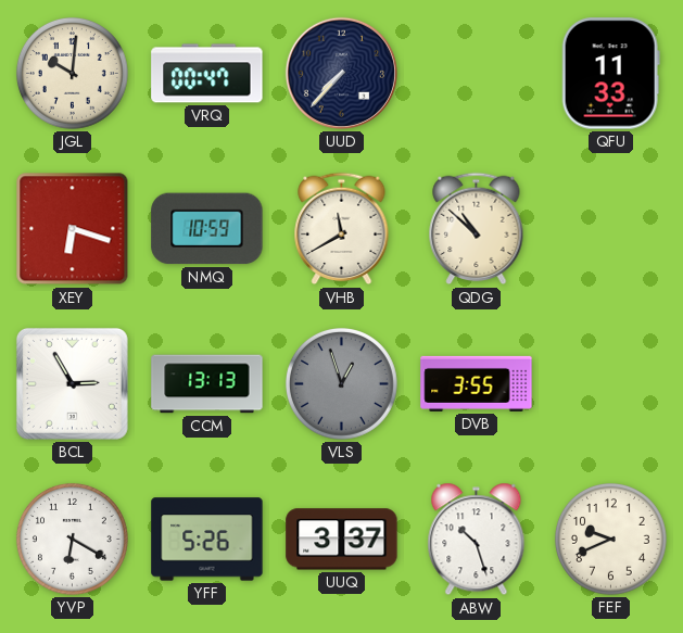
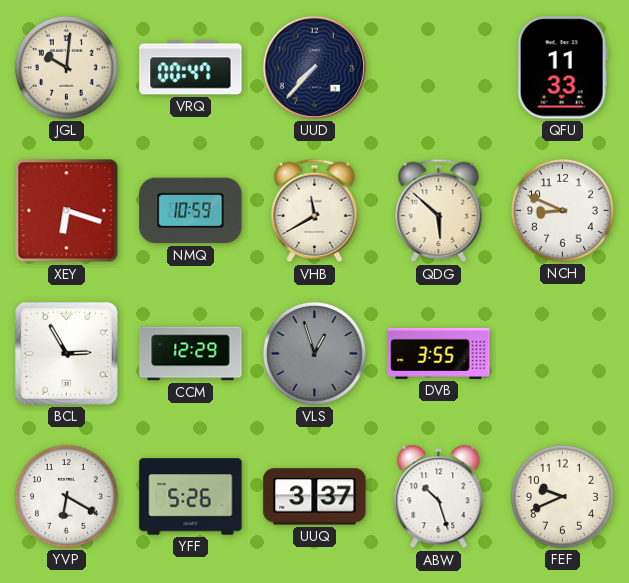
QDG: 10:52 -> 5:52
NCH: none -> 8:49
CCM: 13:13 -> 12:29
